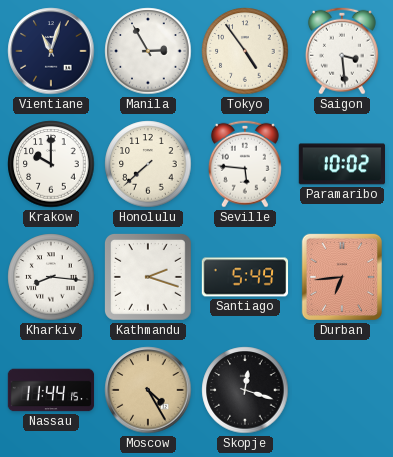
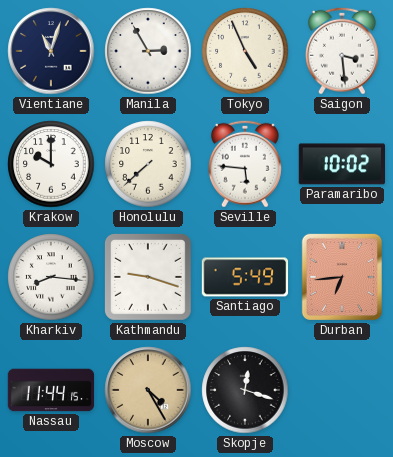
Tokyo: 4:54 -> 4:56
Kathmandu: 2:18 -> 9:18
